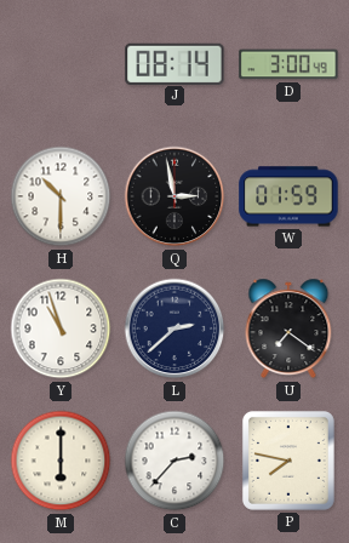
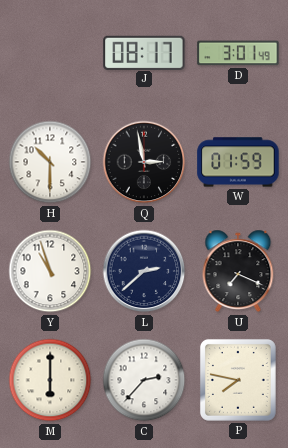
J: 08:14 -> 08:17
D: 3:00 -> 3:01
U: 7:21 -> 7:19
